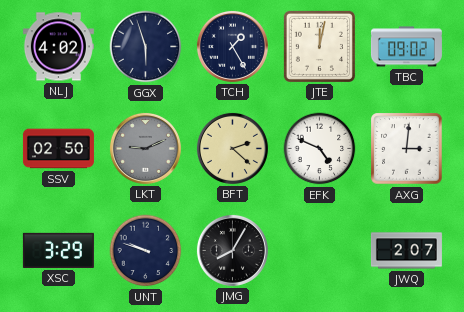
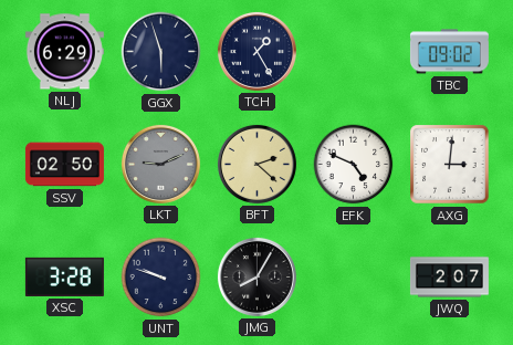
NLJ: 4:02 -> 6:29
JTE: 12:02 -> none
XSC: 3:29 -> 3:28
